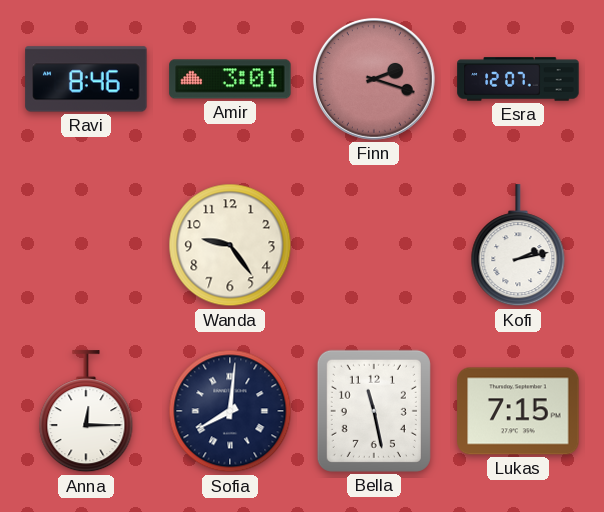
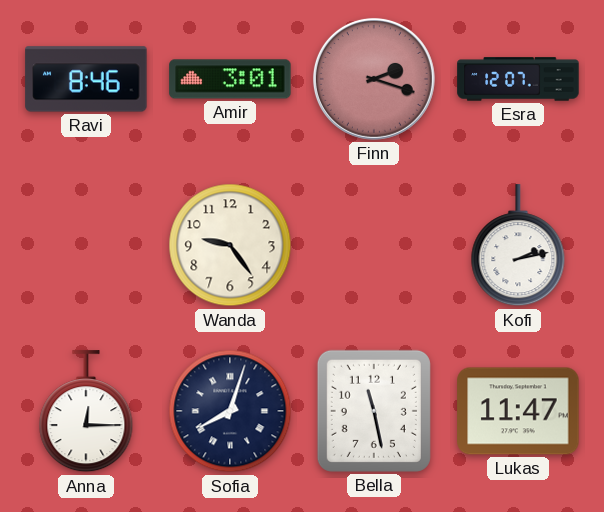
Sofia: 8:01 -> 8:03
Lukas: 7:15 -> 11:47
